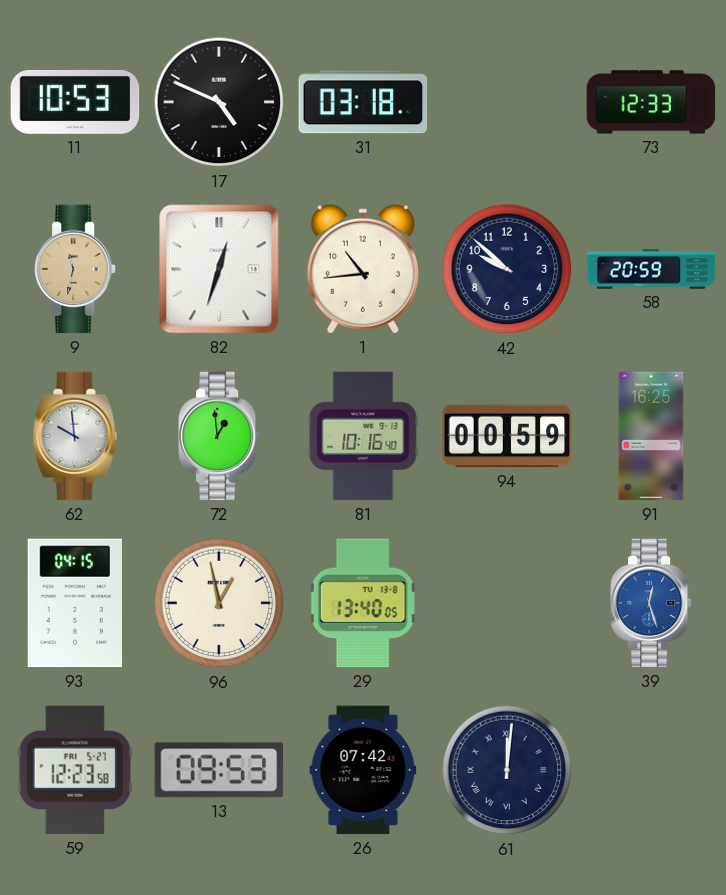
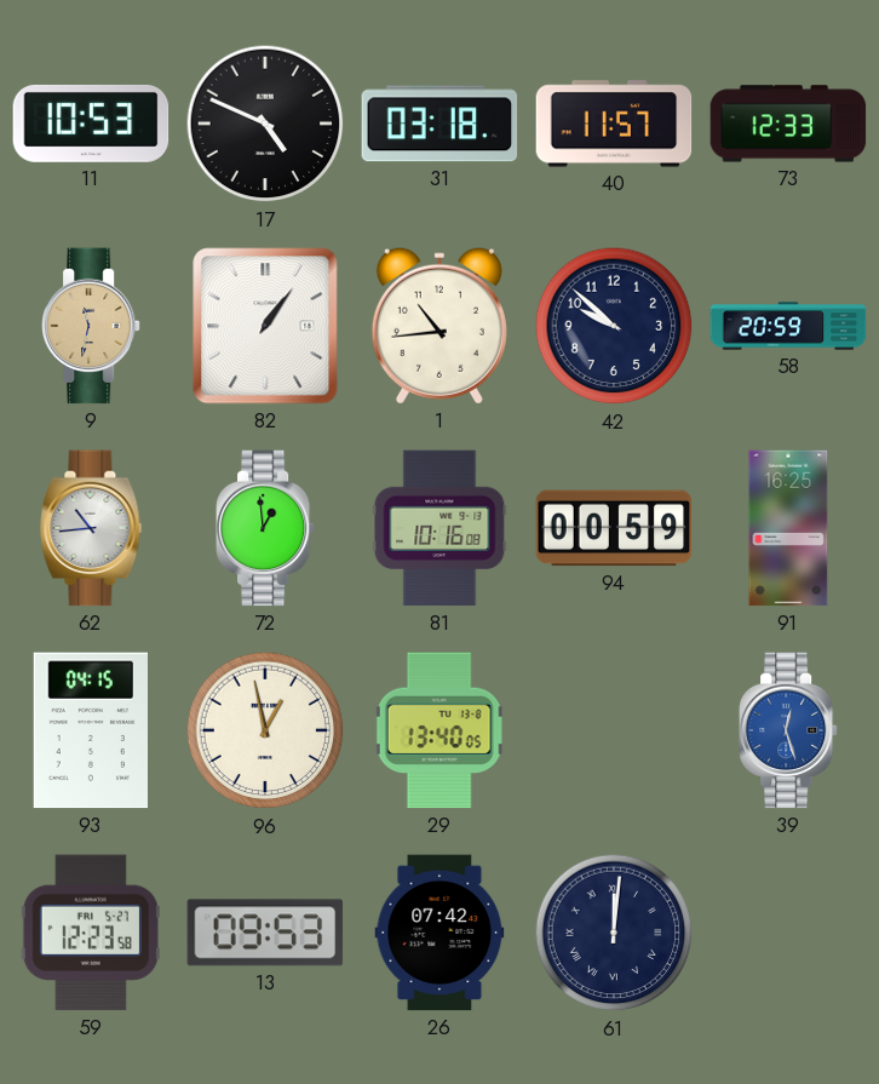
40: none -> 11:57
82: 12:33 -> 1:06
62: 9:59 -> 10:44
81: 10:16:40 -> 10:16:08
